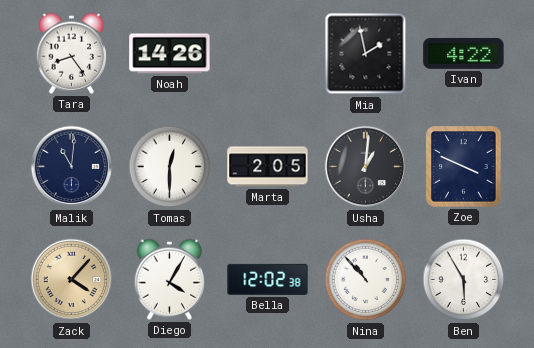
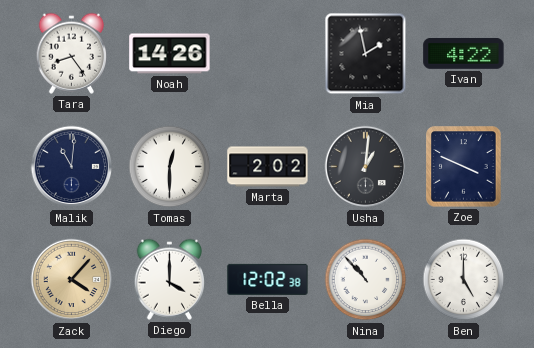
Marta: 2:05 -> 2:02
Diego: 4:05 -> 4:00
Ben: 5:55 -> 5:00
